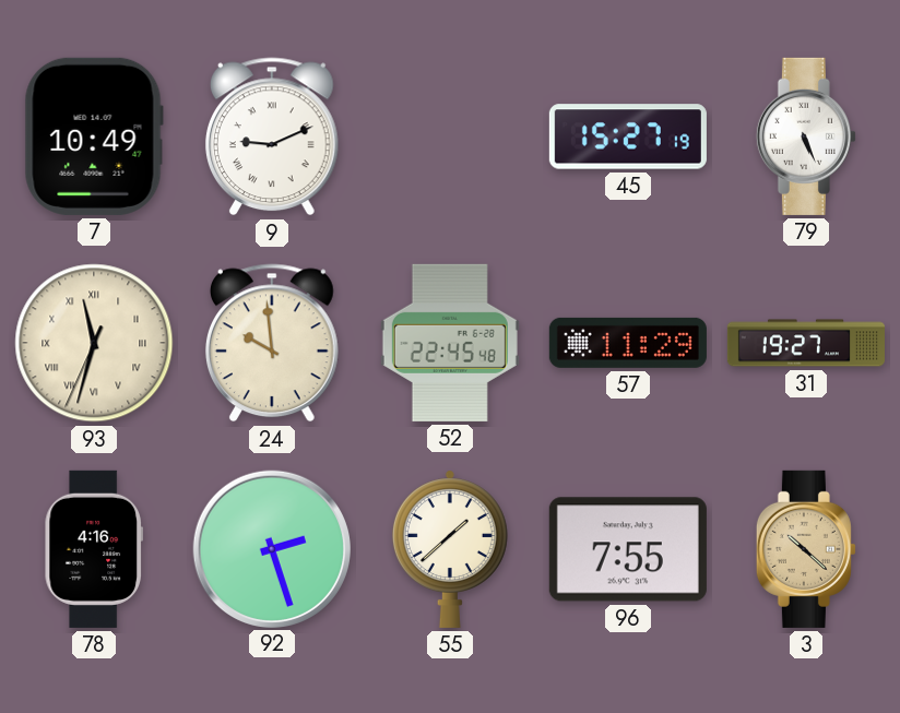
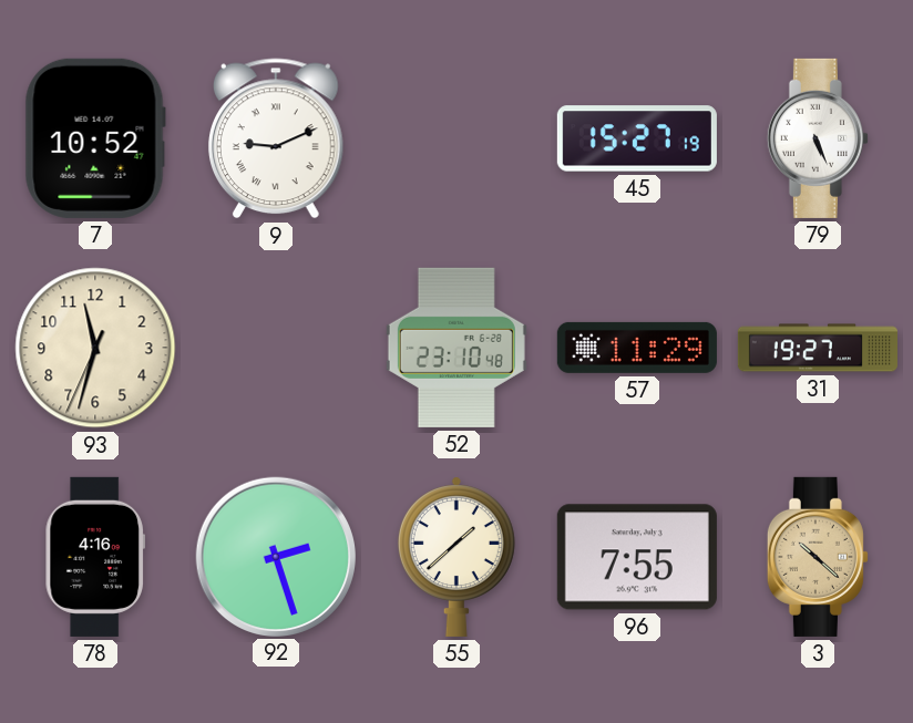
7: 10:49 -> 10:52
93 numerals: Roman -> Arabic
24: 9:59 -> none
52: 22:45 -> 23:10
